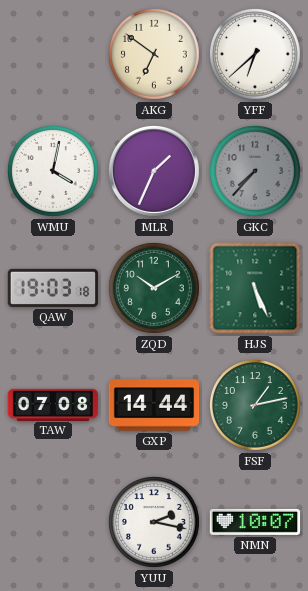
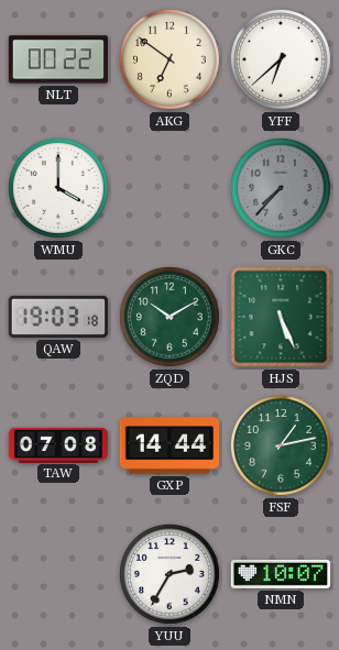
NLT: none -> 00:22
WMU: 4:02 -> 4:00
MLR: 1:34 -> none
YUU: 2:17 -> 2:35
